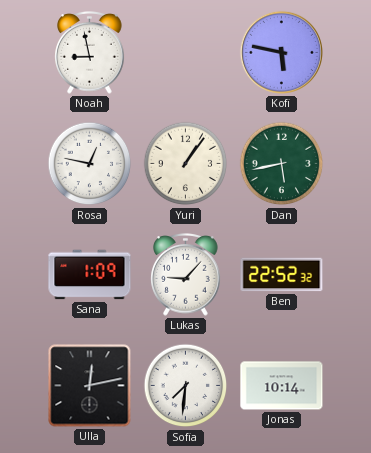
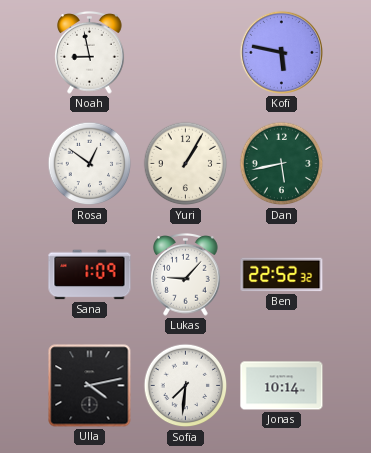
Rosa: 12:47 -> 12:51
Yuri: 1:06 -> 1:05
Ulla: 12:13 -> 4:13
